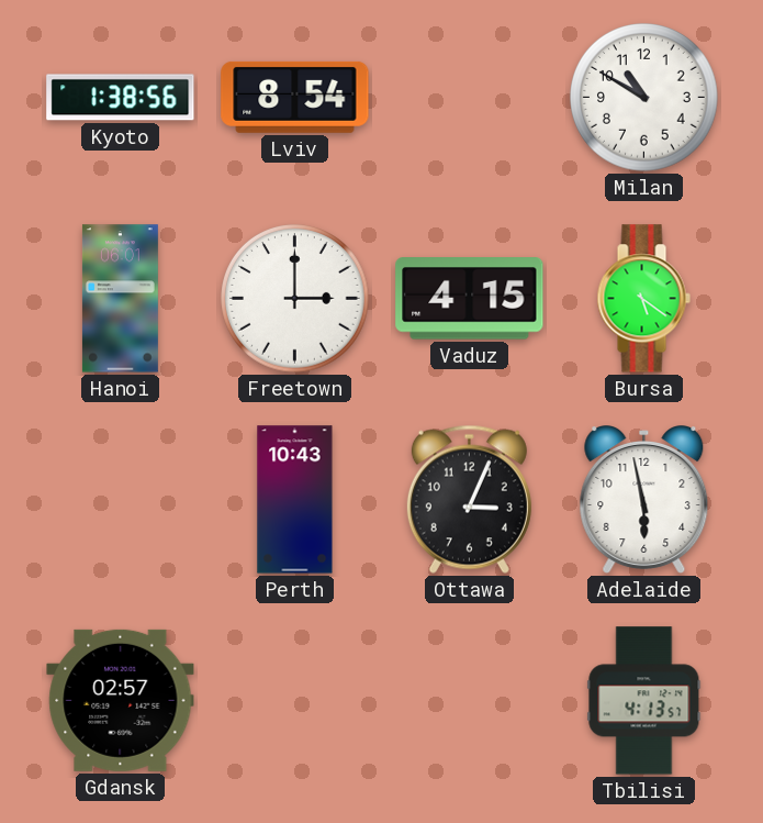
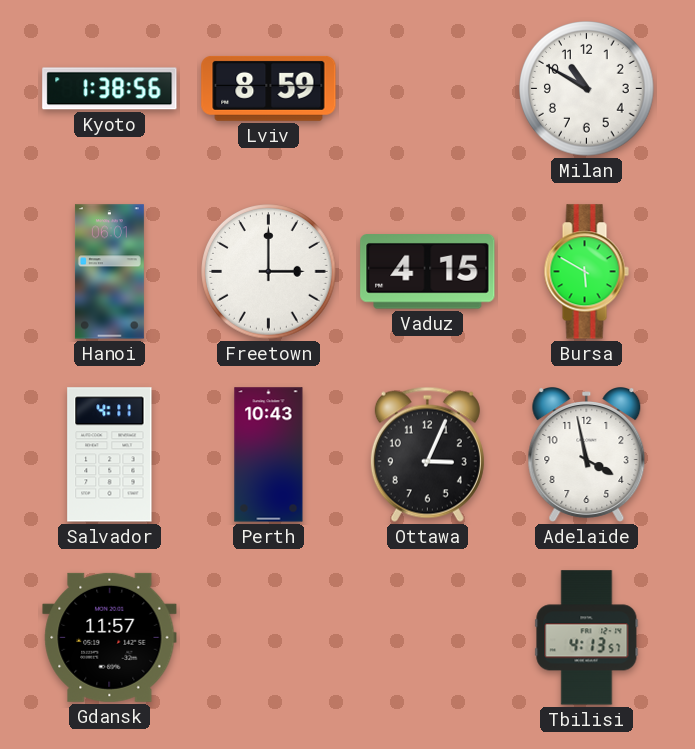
Lviv: 8:54 -> 8:59
Bursa: 5:21 -> 5:50
Salvador: none -> 4:11
Adelaide: 5:58 -> 3:58
Gdansk: 02:57 -> 11:57
